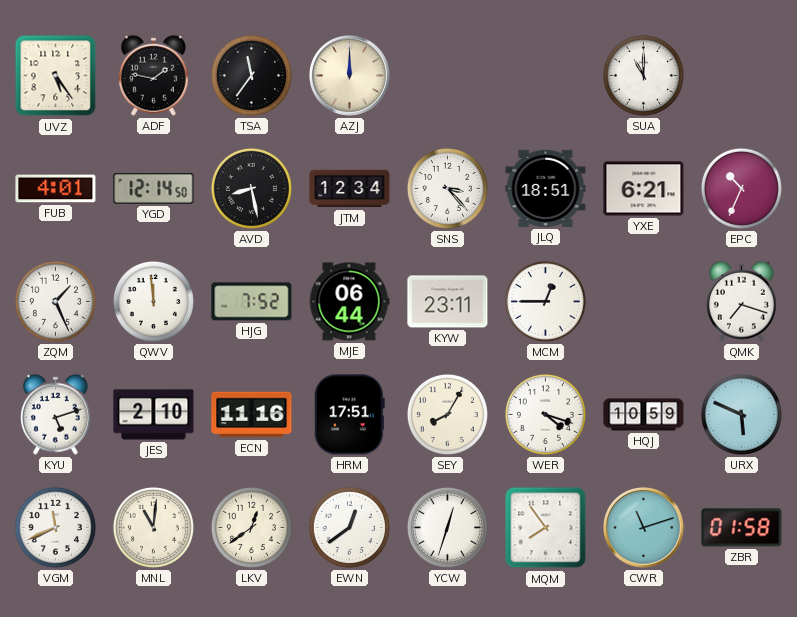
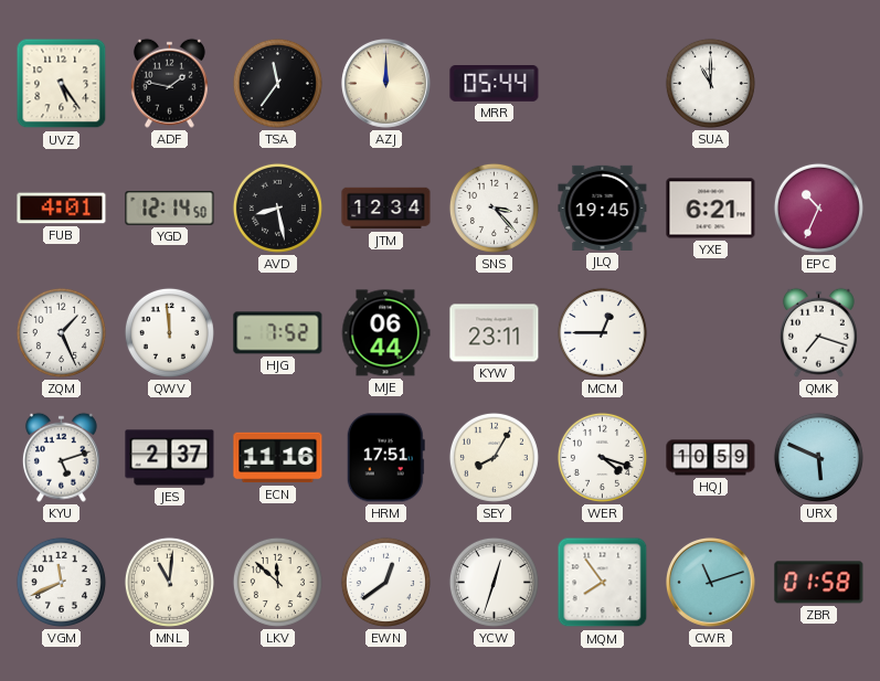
MRR: none -> 05:44
JLQ: 18:51 -> 19:45
JES: 2:10 -> 2:37
LKV: 12:39 -> 11:52
